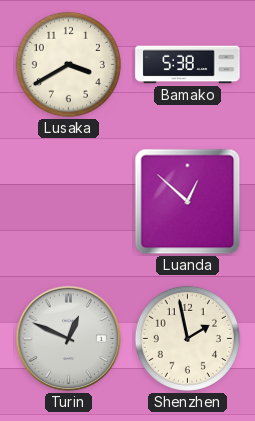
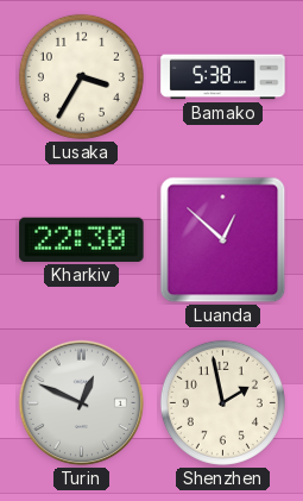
Lusaka: 3:40 -> 3:35
Kharkiv: none -> 22:30
